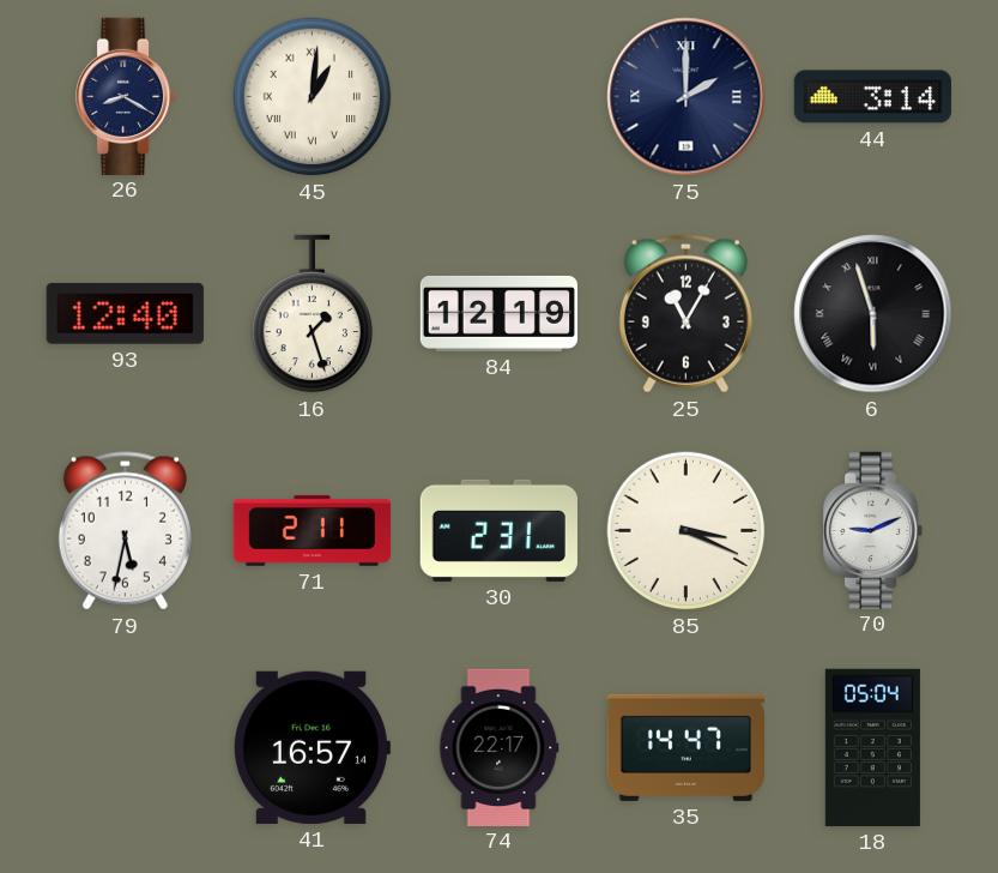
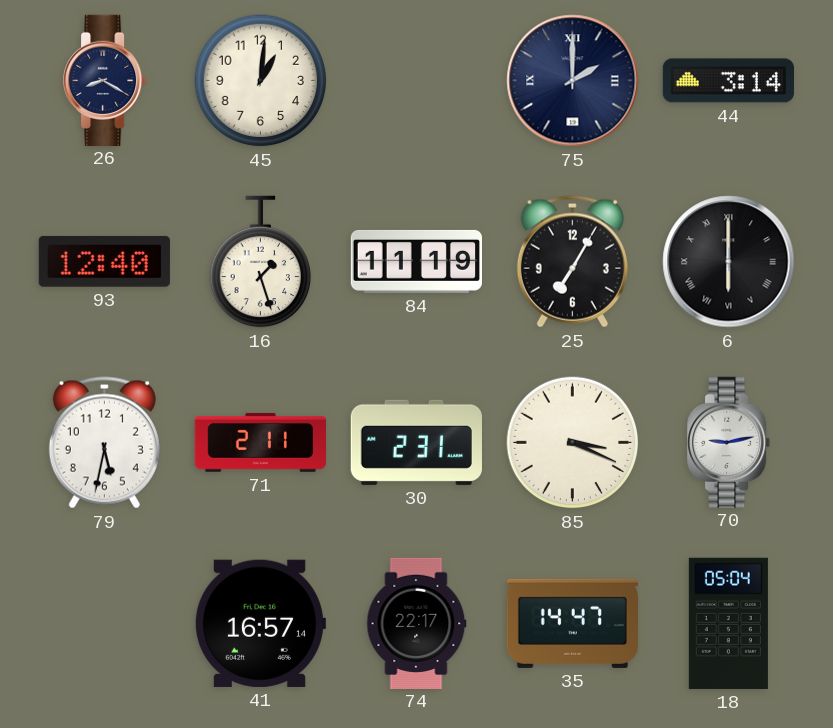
45 numerals: Roman -> Arabic
84: 12:19 -> 11:19
25: 11:05 -> 7:05
6: 5:57 -> 6:00
70: 9:11 -> 9:13
